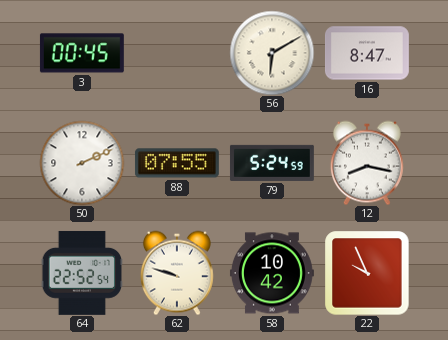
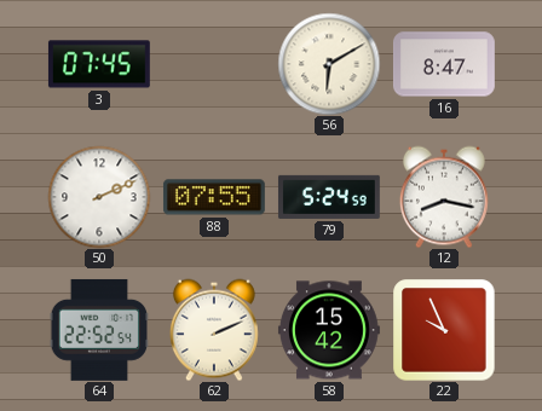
3: 00:45 -> 07:45
62: 9:48 -> 2:11
58: 10:42 -> 15:42
